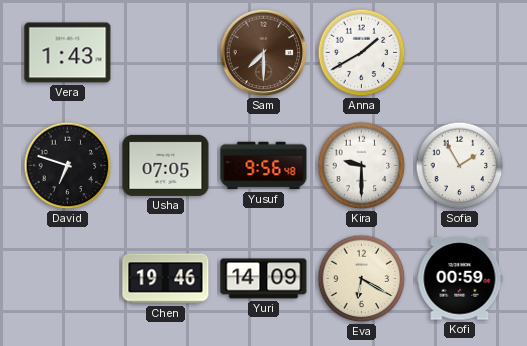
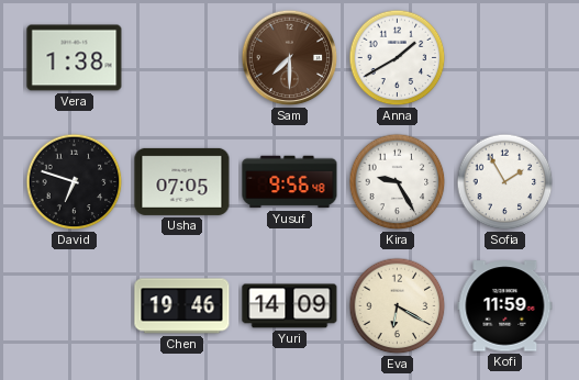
Vera: 1:43 -> 1:38
Kira: 9:30 -> 9:25
Kofi: 00:59 -> 11:59
